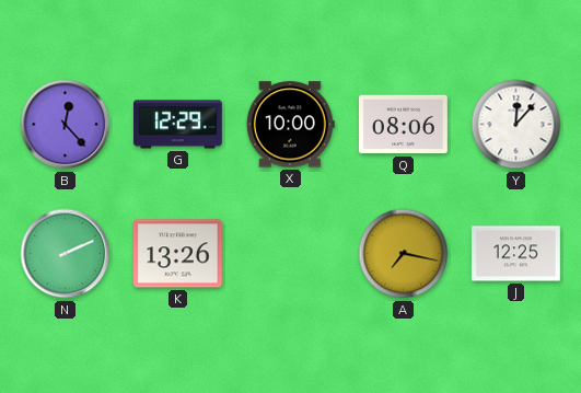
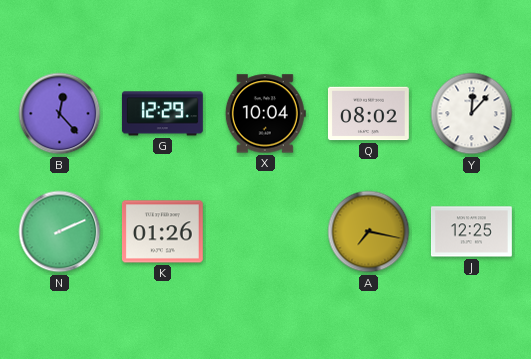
X: 10:00 -> 10:04
Q: 08:06 -> 08:02
K: 13:26 -> 01:26
